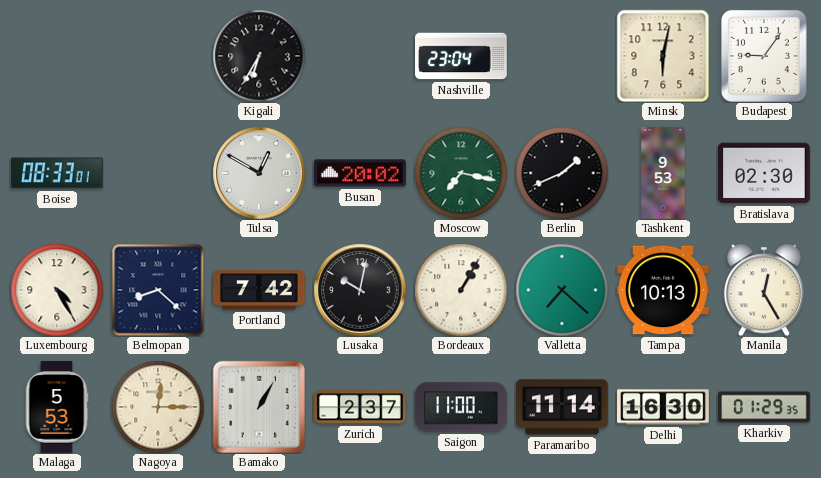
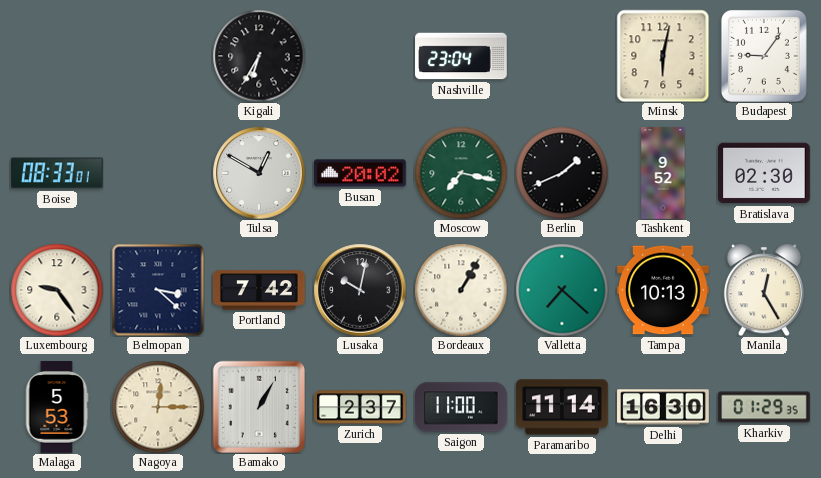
Tashkent: 9:53 -> 9:52
Luxembourg: 4:25 -> 9:24
Belmopan: 8:22 -> 3:22
